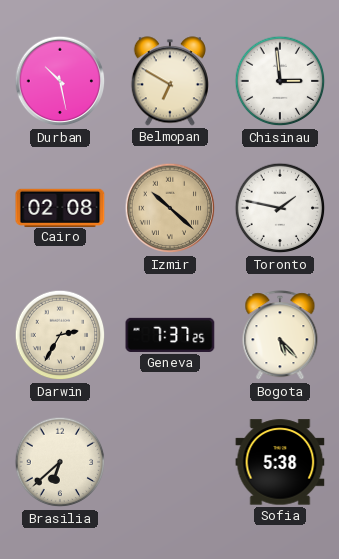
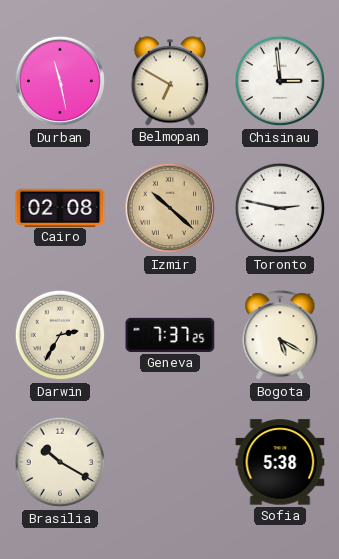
Durban: 10:28 -> 11:28
Toronto: 1:47 -> 2:47
Bogota: 5:23 -> 5:20
Brasilia: 6:38 -> 10:20
